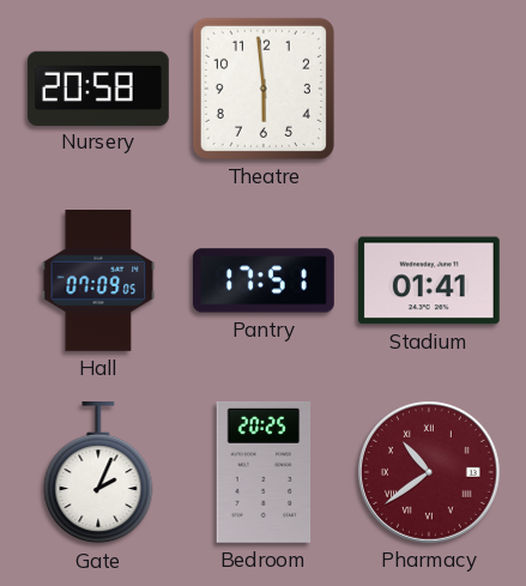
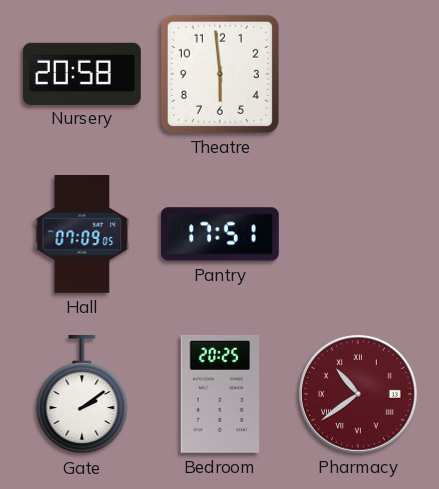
Stadium: 01:41 -> none
Gate: 2:04 -> 2:09
